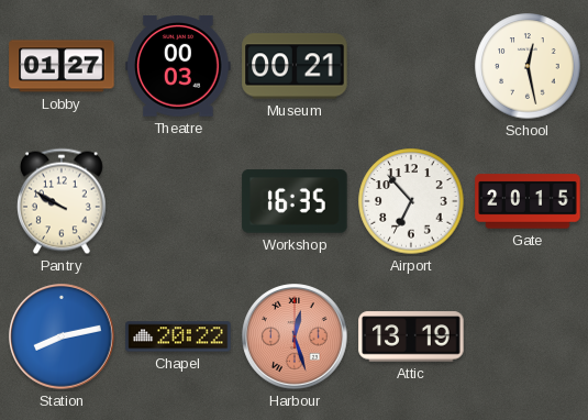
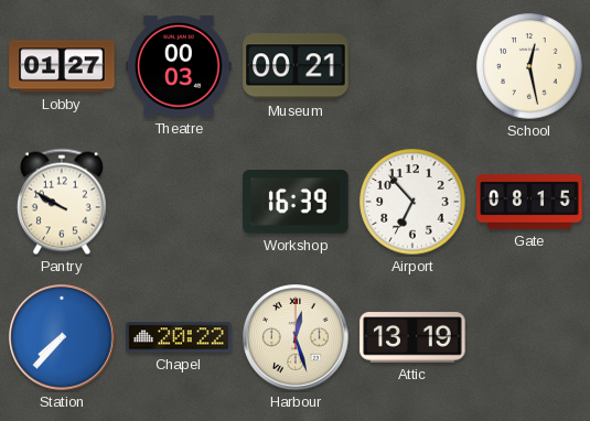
Workshop: 16:35 -> 16:39
Gate: 20:15 -> 08:15
Station: 8:13 -> 7:37
Harbour dial: salmon -> cream
